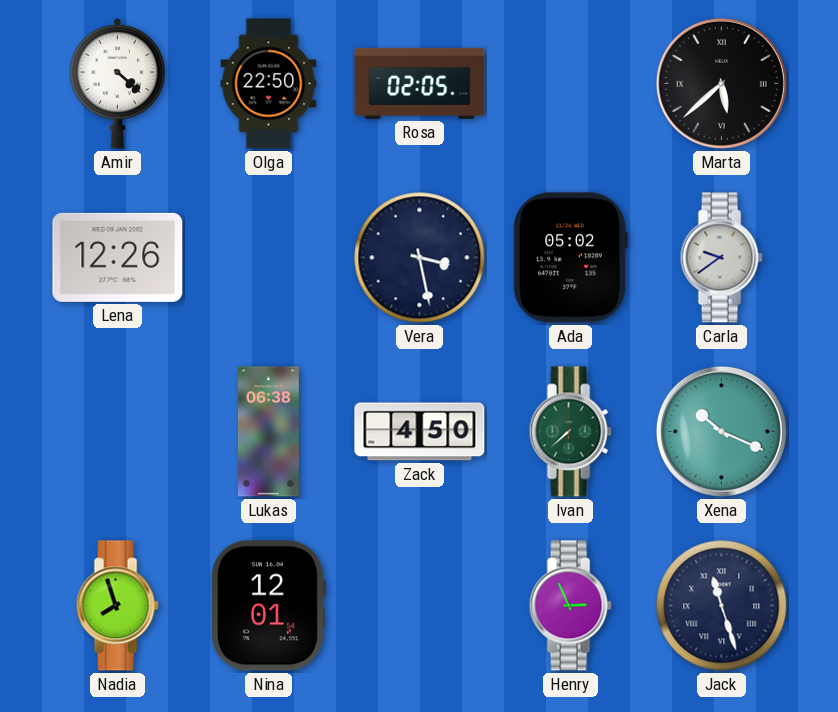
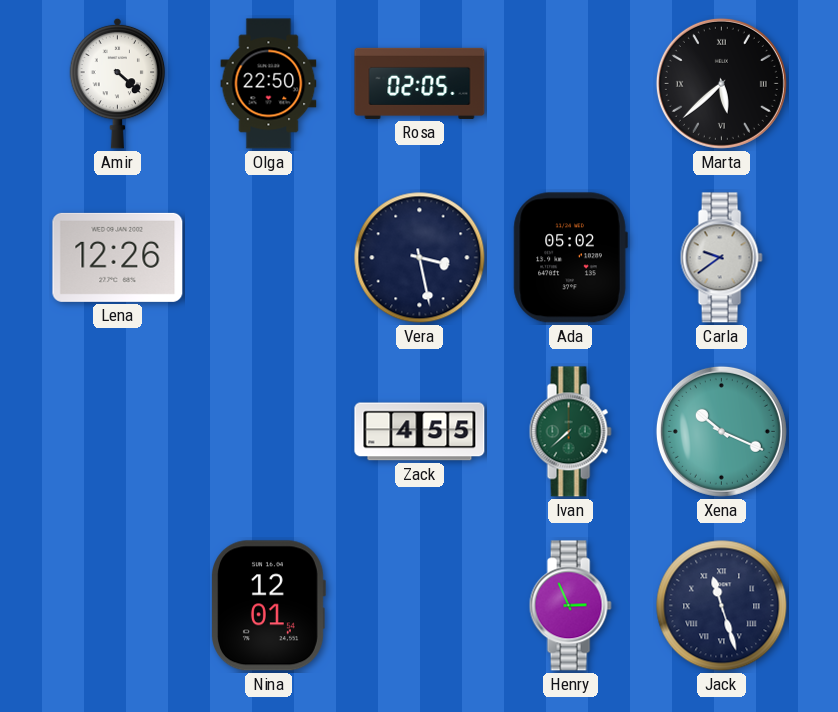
Lukas: 06:38 -> none
Zack: 4:50 -> 4:55
Nadia: 7:57 -> none
